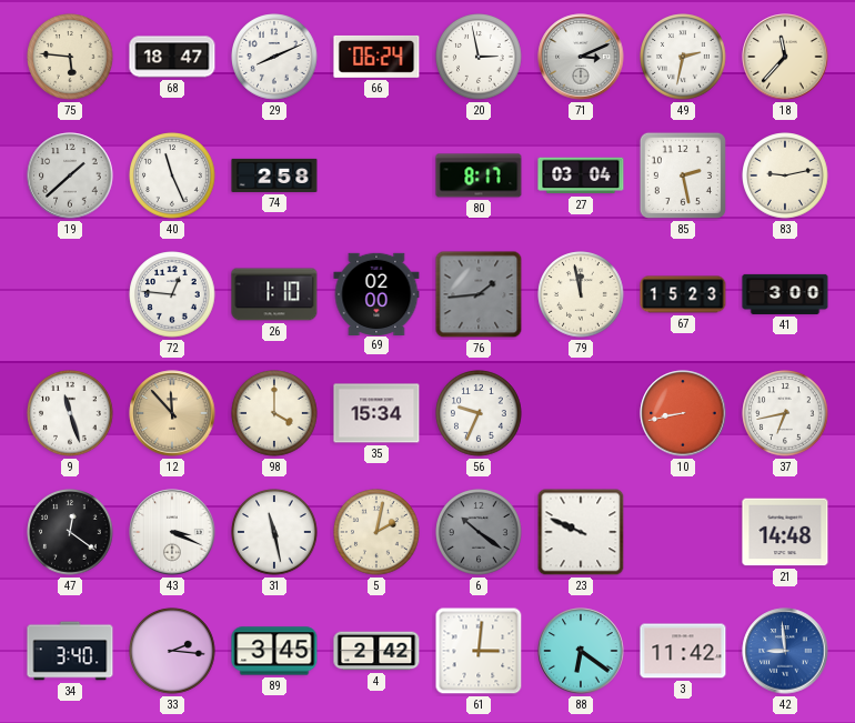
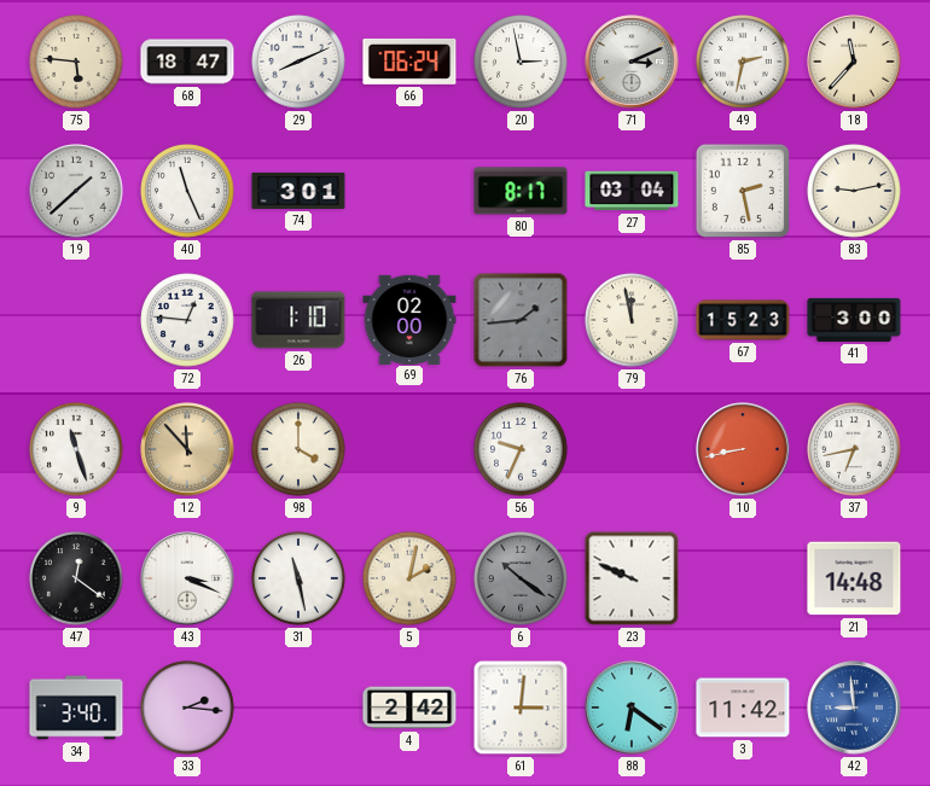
74: 2:58 -> 3:01
35: 15:34 -> none
89: 3:45 -> none
